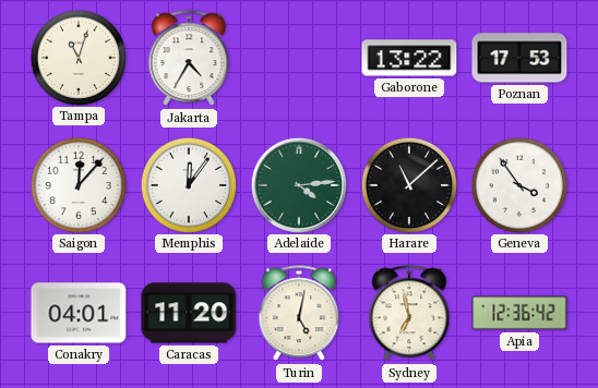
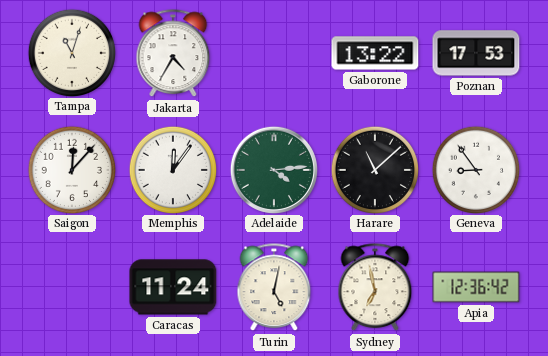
Geneva: 3:54 -> 8:54
Conakry: 04:01 -> none
Caracas: 11:20 -> 11:24
